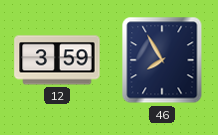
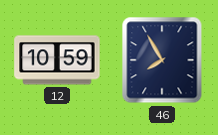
12: 3:59 -> 10:59
